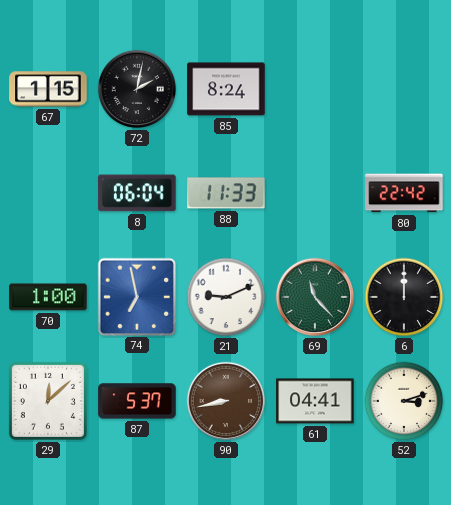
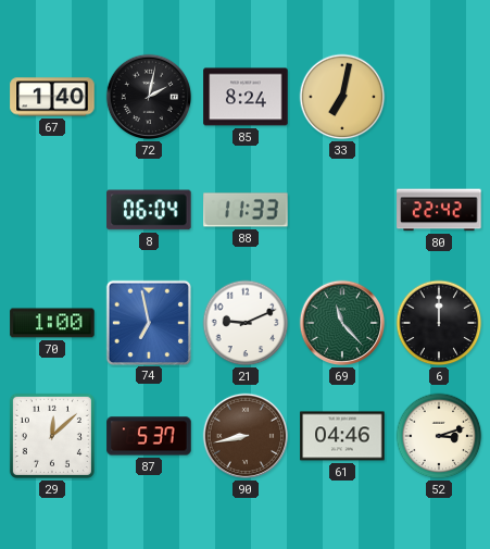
67: 1:15 -> 1:40
33: none -> 7:02
61: 04:41 -> 04:46
